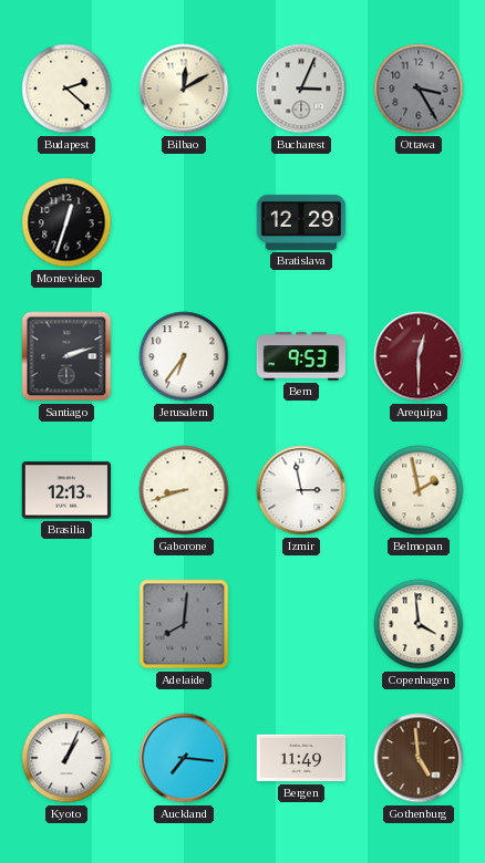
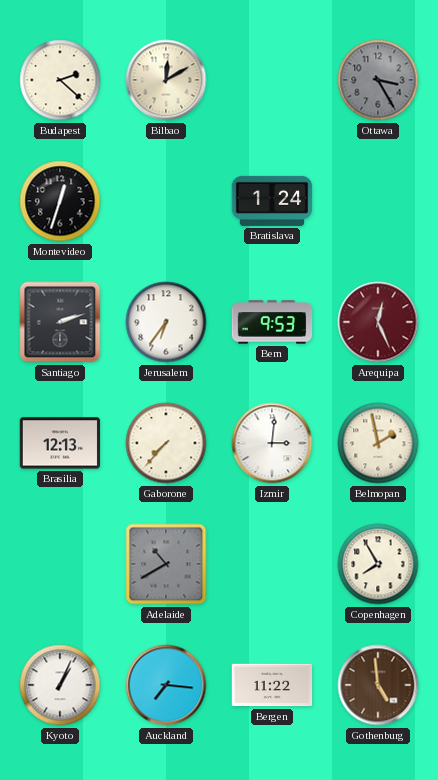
Bucharest: 3:04 -> none
Bratislava: 12:29 -> 1:24
Arequipa: 12:30 -> 12:26
Gaborone: 8:42 -> 7:37
Izmir: 2:58 -> 3:01
Adelaide: 8:01 -> 10:40
Copenhagen: 3:59 -> 7:55
Bergen: 11:49 -> 11:22
